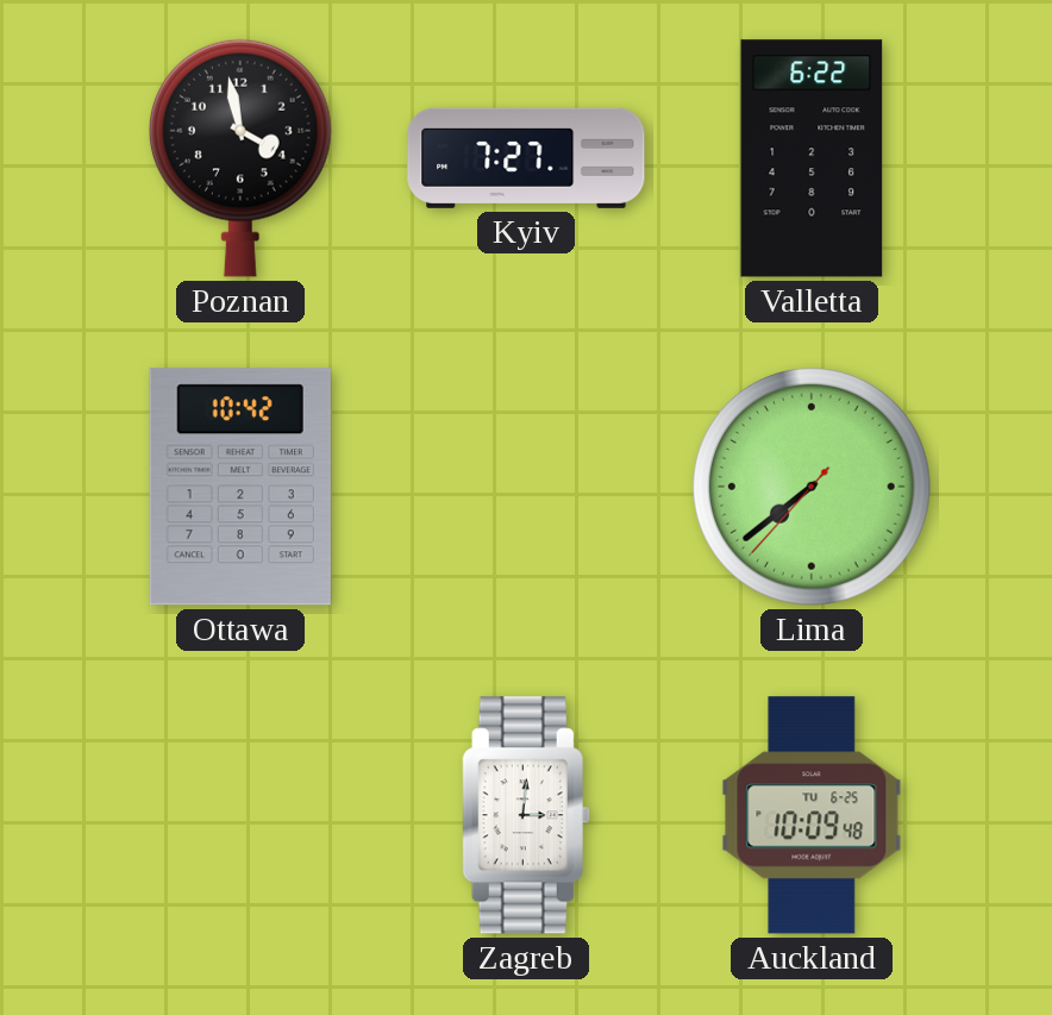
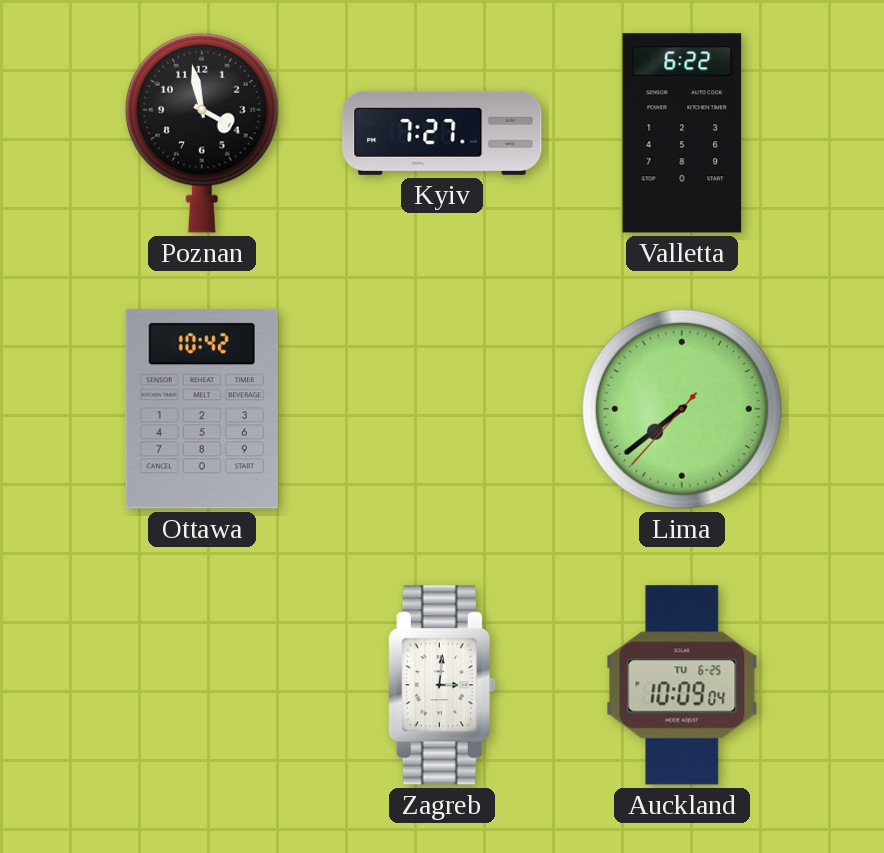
Auckland: 10:09:48 -> 10:09:04
